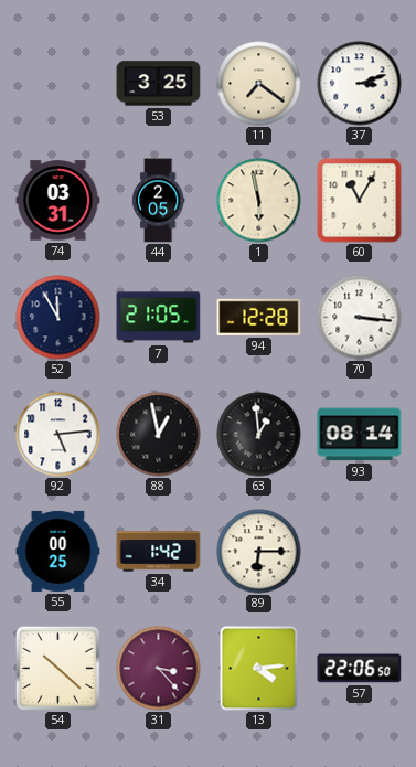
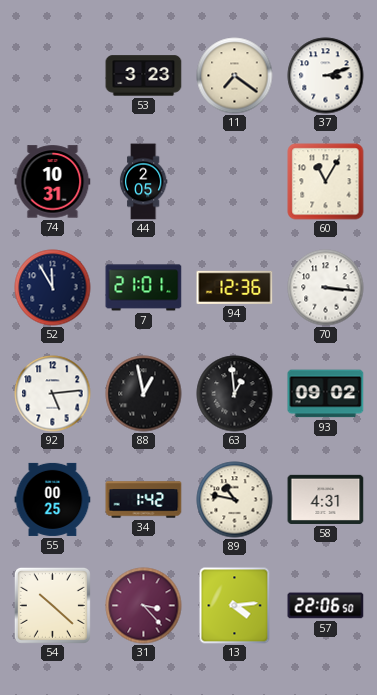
53: 3:25 -> 3:23
74: 03:31 -> 10:31
1: 5:58 -> none
7: 21:05 -> 21:01
94: 12:28 -> 12:36
93: 08:14 -> 09:02
89: 6:15 -> 10:47
58: none -> 4:31
